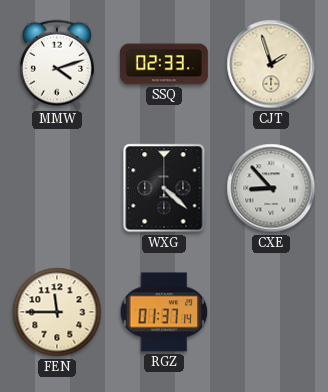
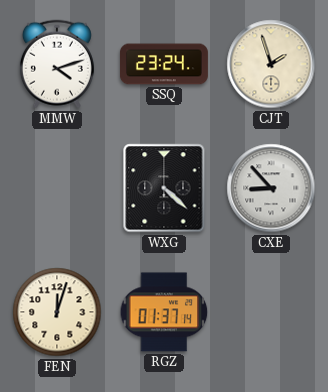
SSQ: 02:33 -> 23:24
FEN: 11:45 -> 12:03
